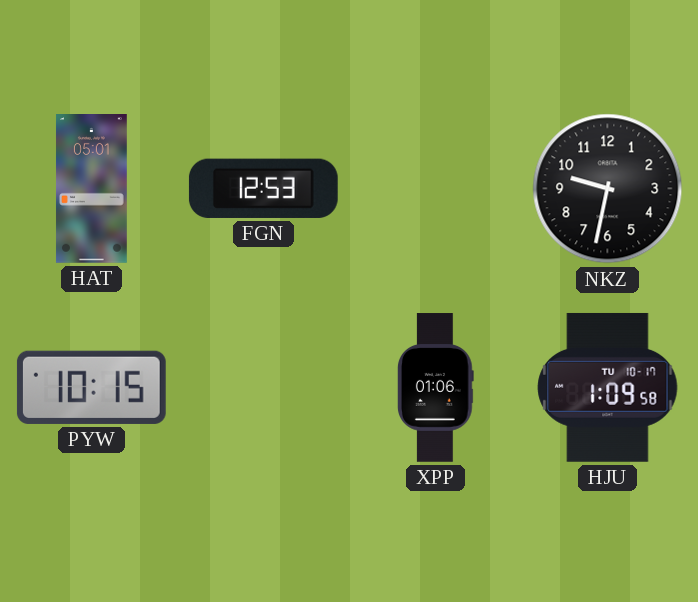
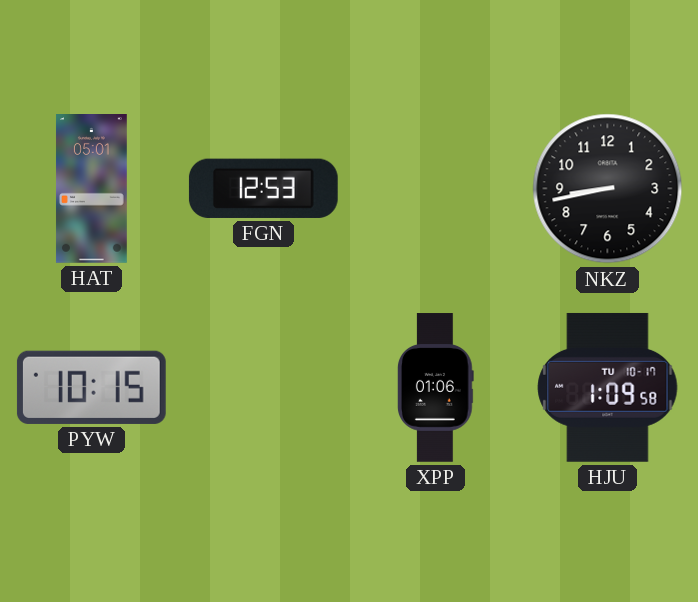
NKZ: 9:32 -> 8:43
